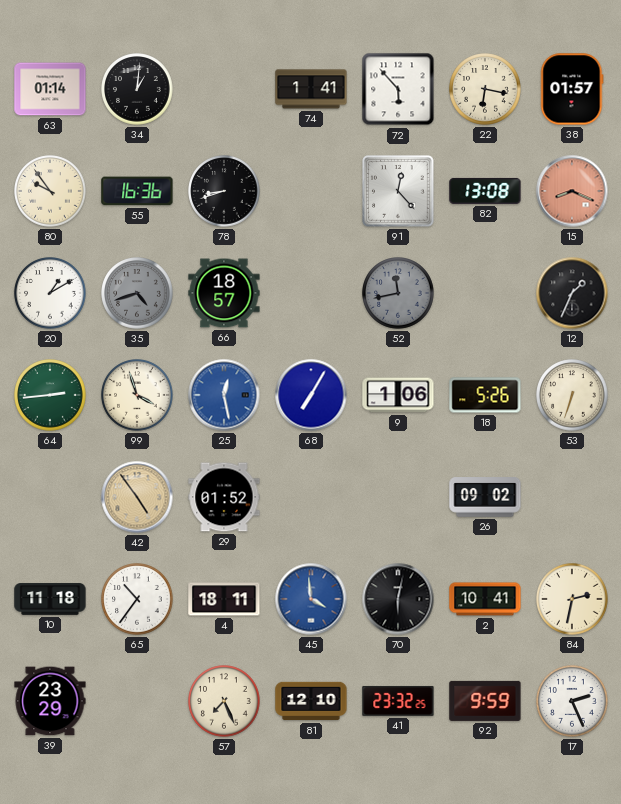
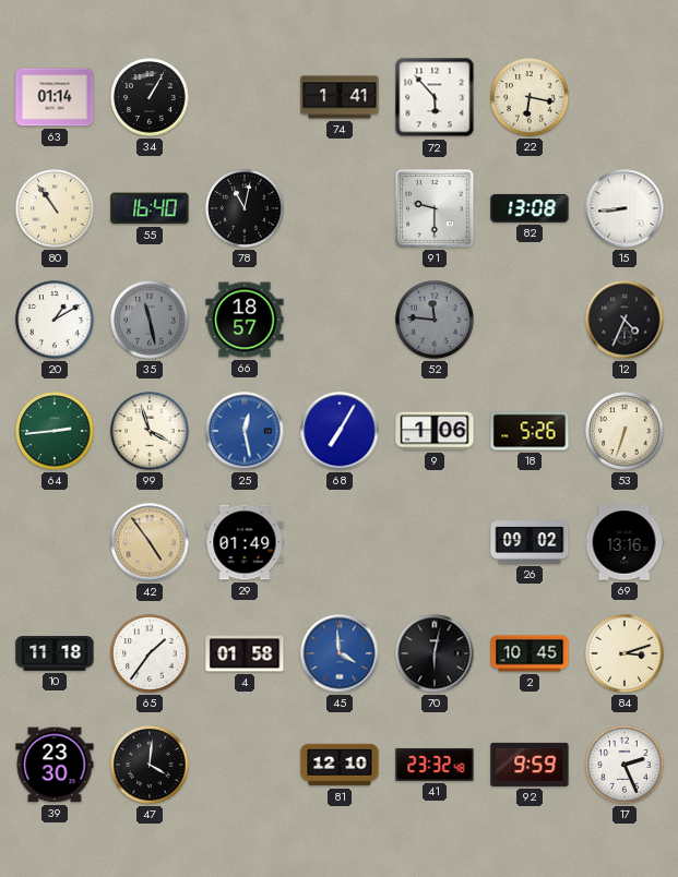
34: 1:01 -> 1:05
38: 01:57 -> none
80: 9:54 -> 10:54
55: 16:36 -> 16:40
78: 8:42 -> 11:02
91: 12:23 -> 9:30
15: 8:19 -> 8:44
15 dial: salmon -> white
35: 4:42 -> 11:28
52: 11:43 -> 11:46
12: 1:34 -> 4:34
29: 01:52 -> 01:49
69: none -> 13:16
65: 10:36 -> 1:36
4: 18:11 -> 01:58
2: 10:41 -> 10:45
84: 2:32 -> 3:12
39: 23:29 -> 23:30
47: none -> 4:01
57: 7:26 -> none
41: 23:32:25 -> 23:32:48
